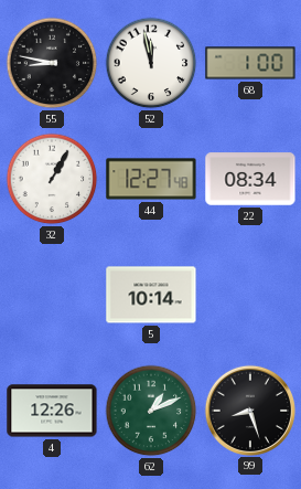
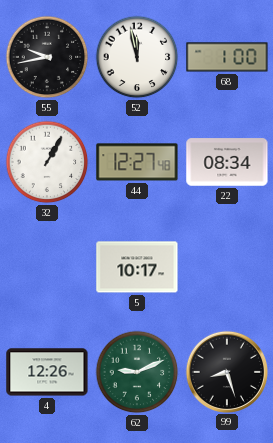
55: 8:47 -> 9:43
5: 10:14 -> 10:17
62: 1:11 -> 9:11
